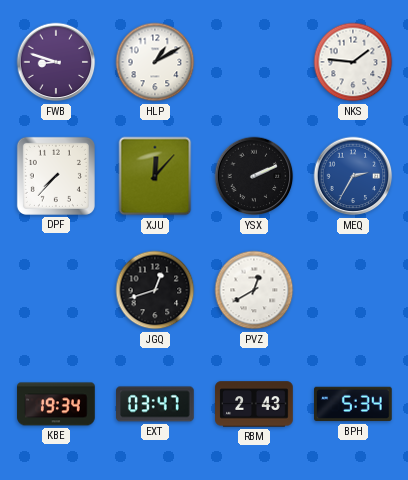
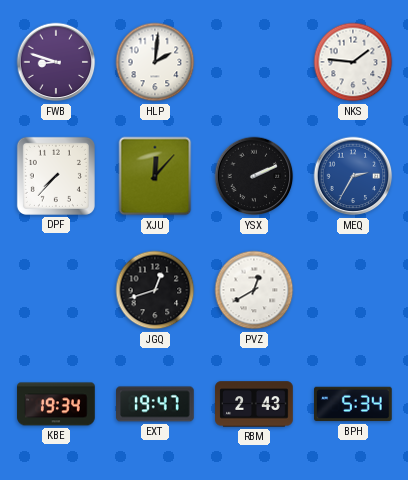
HLP: 1:10 -> 2:01
EXT: 03:47 -> 19:47
